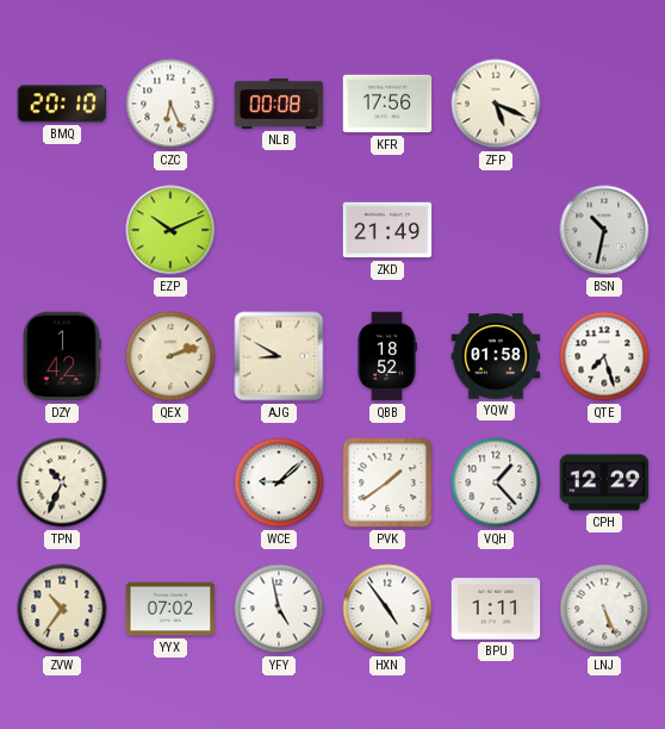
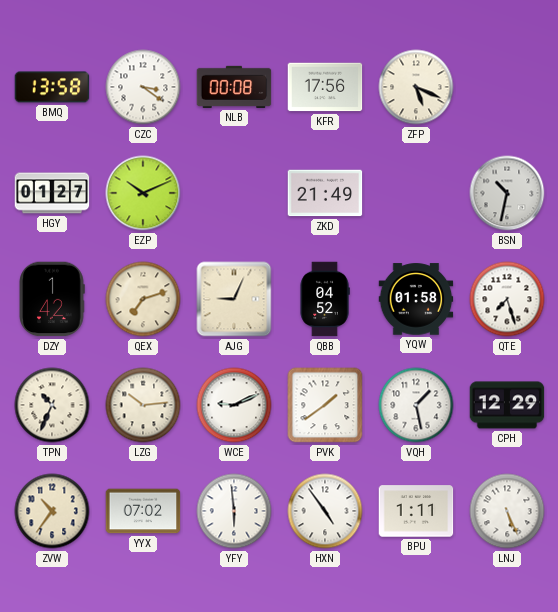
BMQ: 20:10 -> 13:58
CZC: 6:26 -> 3:21
HGY: none -> 01:27
QEX: 2:12 -> 7:12
AJG: 8:50 -> 9:04
QBB: 18:52 -> 04:52
LZG: none -> 10:14
WCE: 9:08 -> 9:11
VQH: 1:23 -> 1:28
YFY: 4:58 -> 5:59
